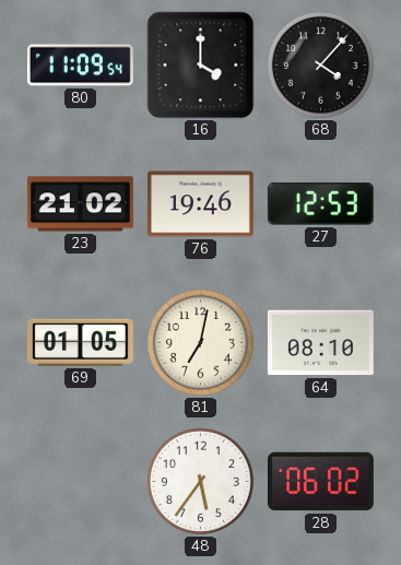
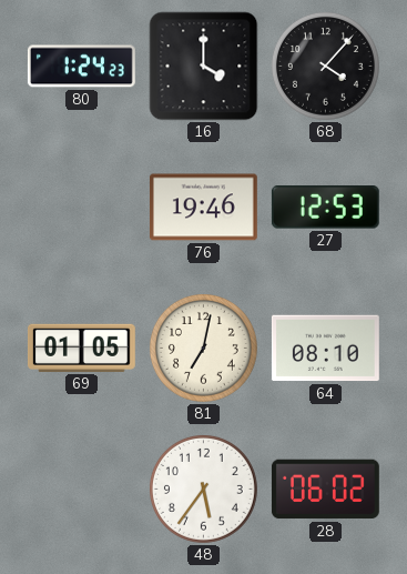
80: 11:09 -> 1:24
23: 21:02 -> none
